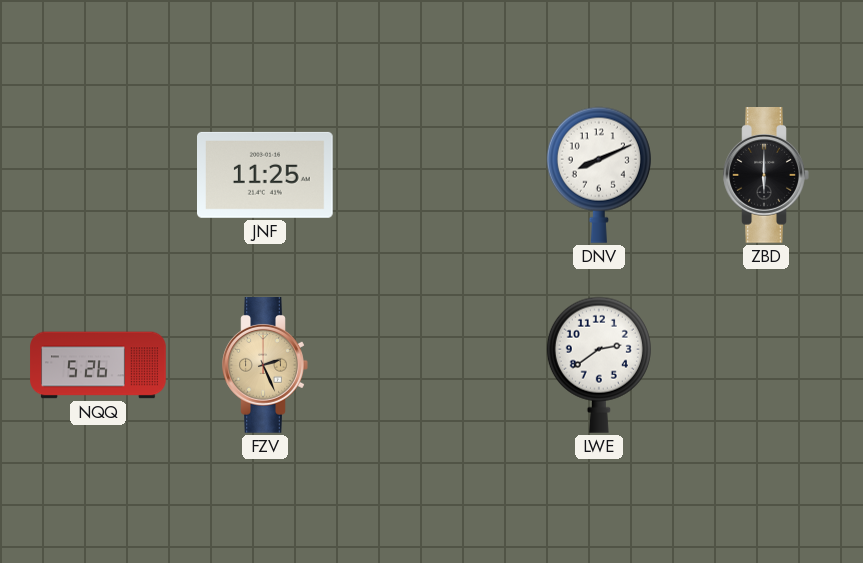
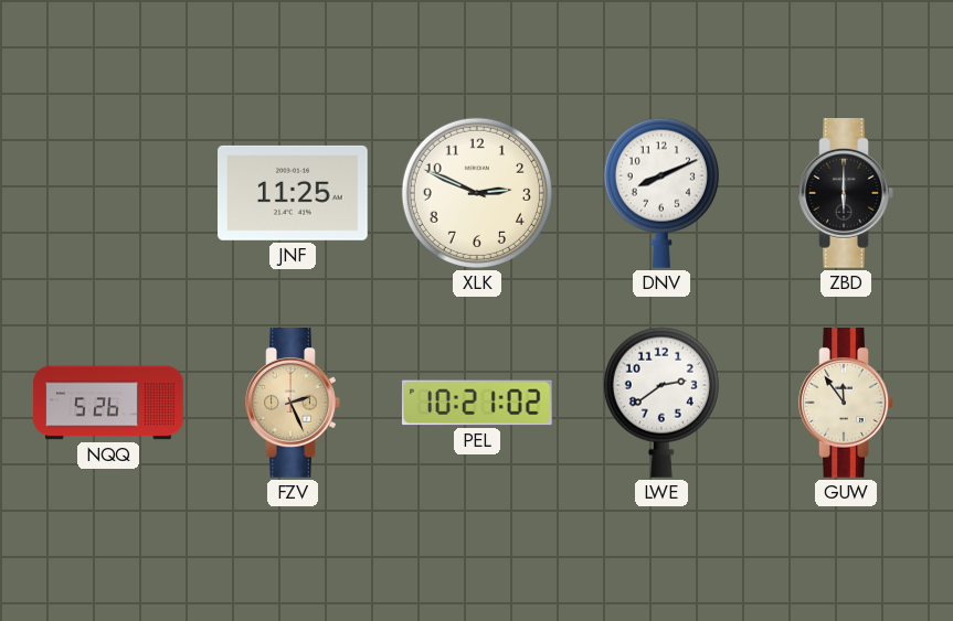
XLK: none -> 2:49
PEL: none -> 10:21
GUW: none -> 11:54
